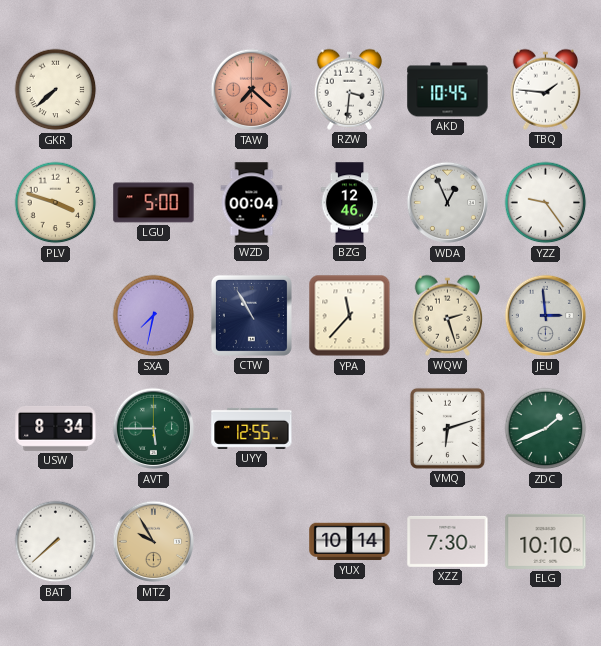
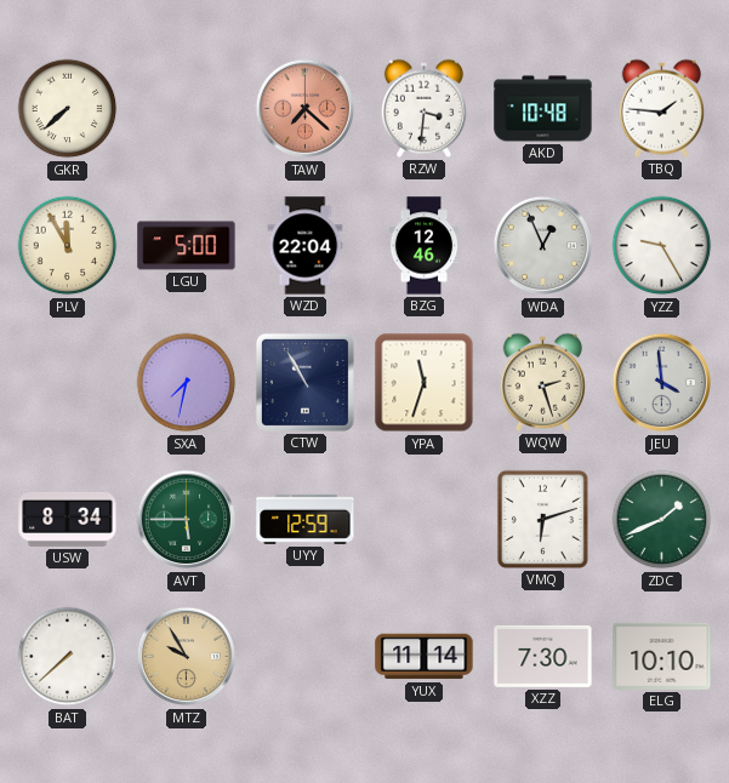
AKD: 10:45 -> 10:48
PLV: 3:48 -> 11:55
WZD: 00:04 -> 22:04
YZZ: 9:24 -> 9:25
YPA: 11:37 -> 11:33
JEU: 2:59 -> 3:59
UYY: 12:55 -> 12:59
YUX: 10:14 -> 11:14
